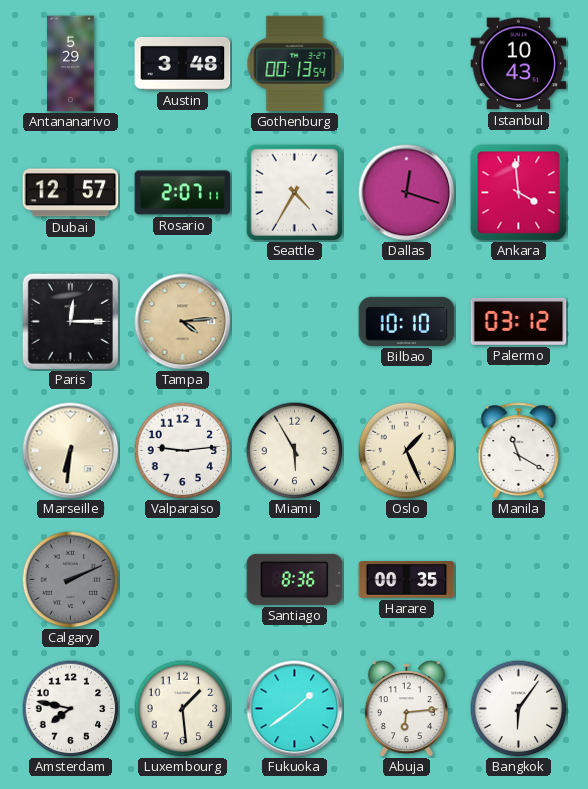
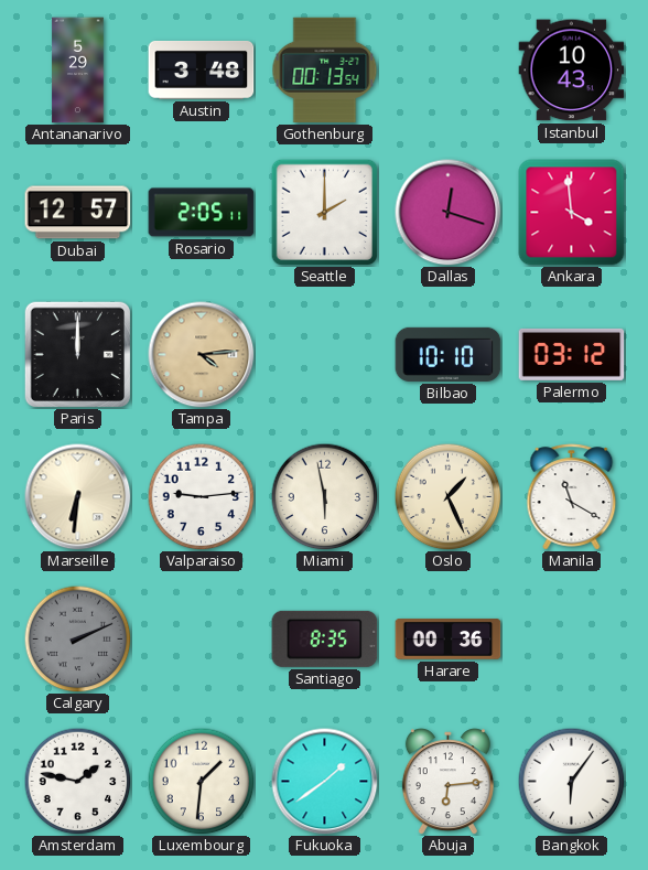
Rosario: 2:07 -> 2:05
Seattle: 4:35 -> 2:00
Paris: 12:15 -> 12:00
Miami: 5:55 -> 5:58
Santiago: 8:36 -> 8:35
Harare: 00:35 -> 00:36
Amsterdam: 7:47 -> 1:47
Luxembourg: 1:29 -> 1:31
